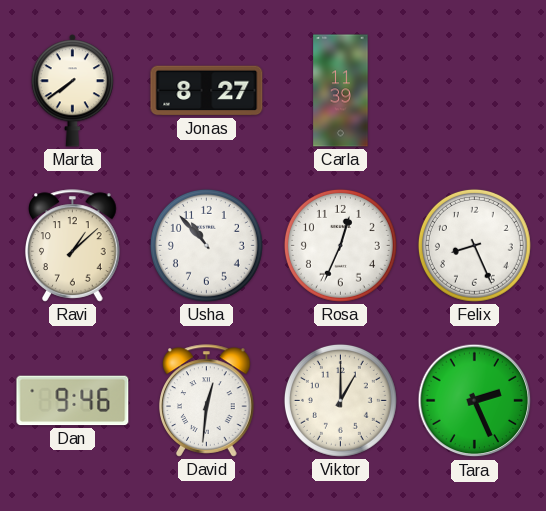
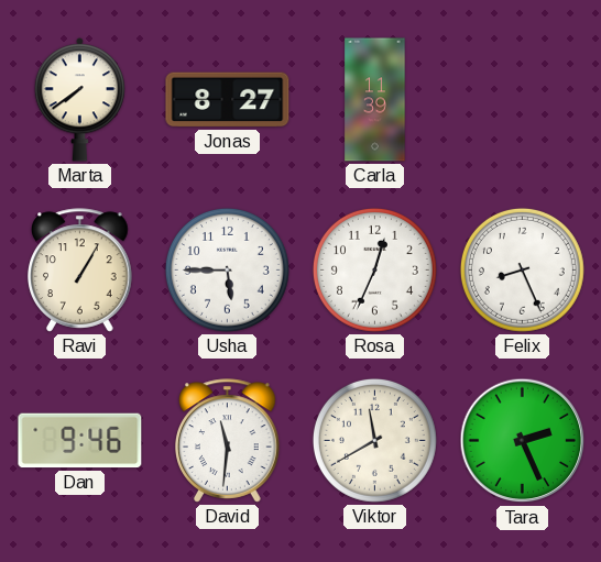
Ravi: 1:08 -> 1:05
Usha: 10:53 -> 5:45
David: 12:31 -> 11:31
Viktor: 1:00 -> 11:40
